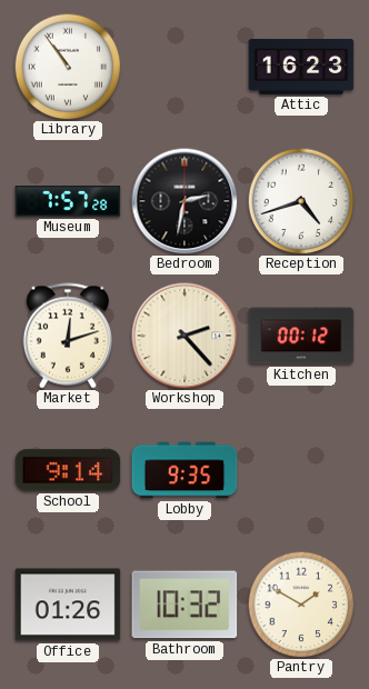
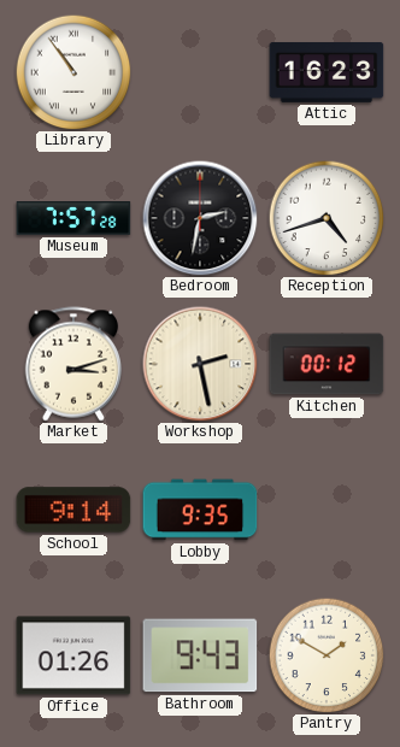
Market: 12:12 -> 3:12
Workshop: 2:23 -> 2:28
Bathroom: 10:32 -> 9:43
